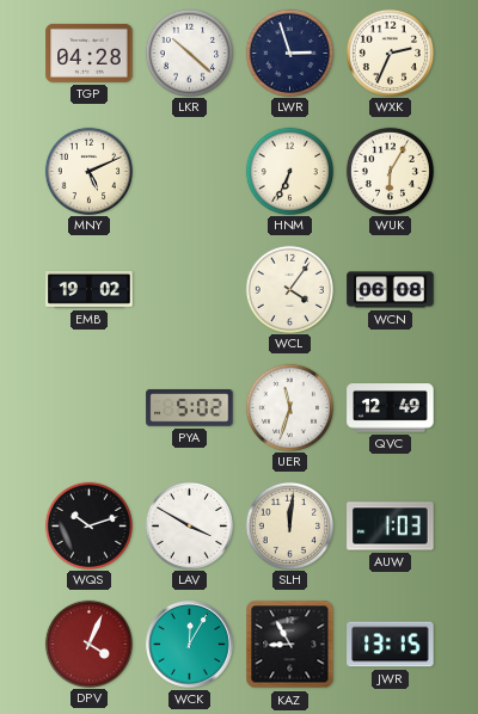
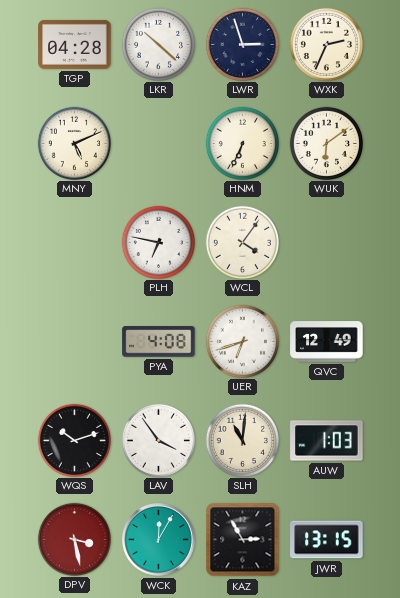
WUK: 6:05 -> 6:09
EMB: 19:02 -> none
PLH: none -> 6:47
WCN: 06:08 -> none
PYA: 5:02 -> 4:08
UER: 11:33 -> 6:42
LAV: 3:50 -> 3:54
SLH: 12:01 -> 11:01
DPV: 4:04 -> 3:28
KAZ: 8:55 -> 2:55
